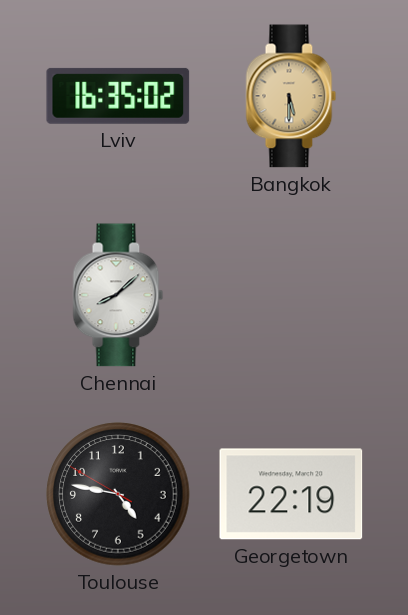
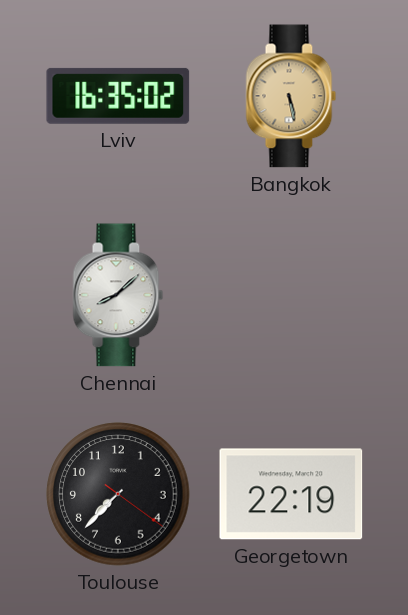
Bangkok: 5:30 -> 5:28
Toulouse: 4:46 -> 7:37
